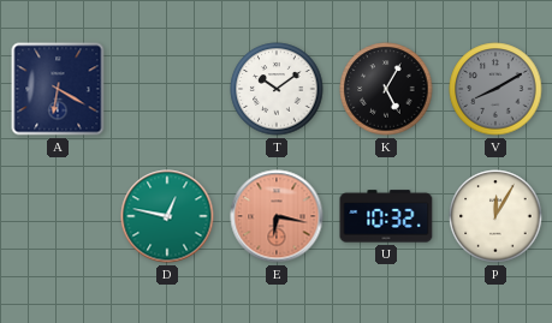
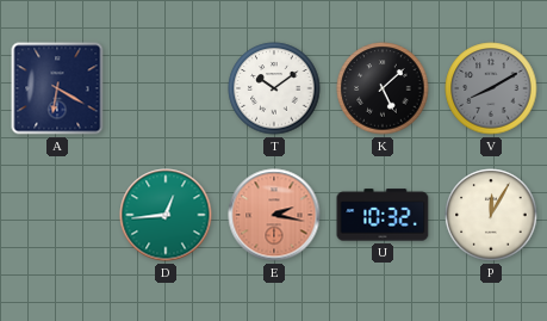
K: 5:05 -> 5:08
D: 12:47 -> 12:44
E: 6:17 -> 2:17
